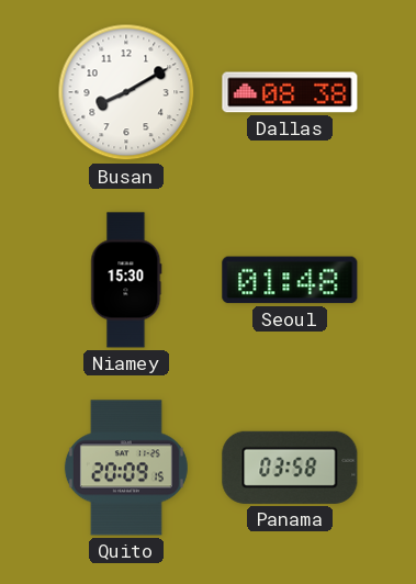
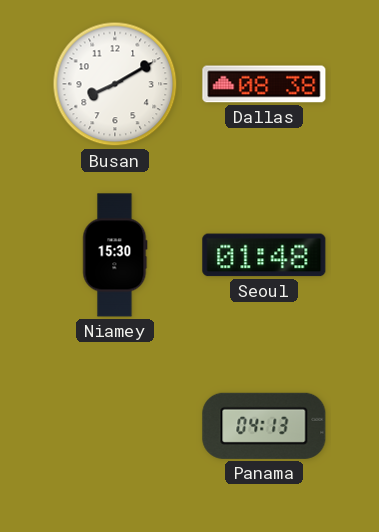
Quito: 20:09 -> none
Panama: 03:58 -> 04:13
